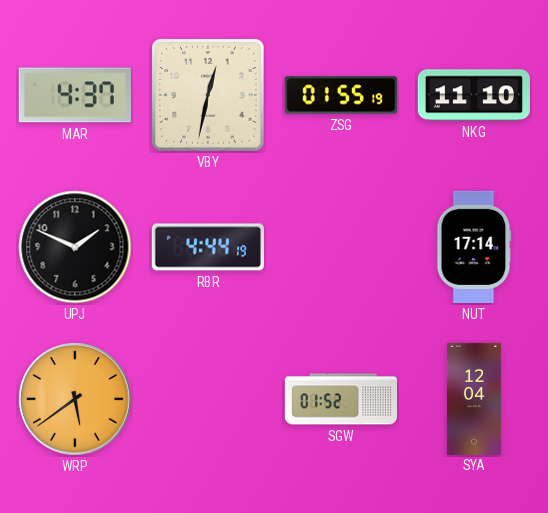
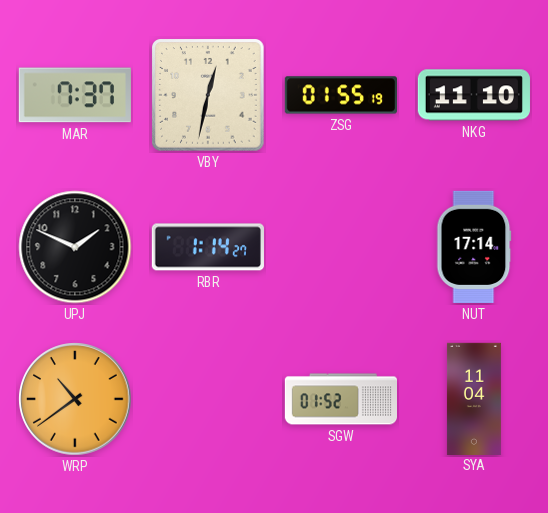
MAR: 4:37 -> 7:37
RBR: 4:44 -> 1:14
WRP: 5:39 -> 10:39
SYA: 12:04 -> 11:04
